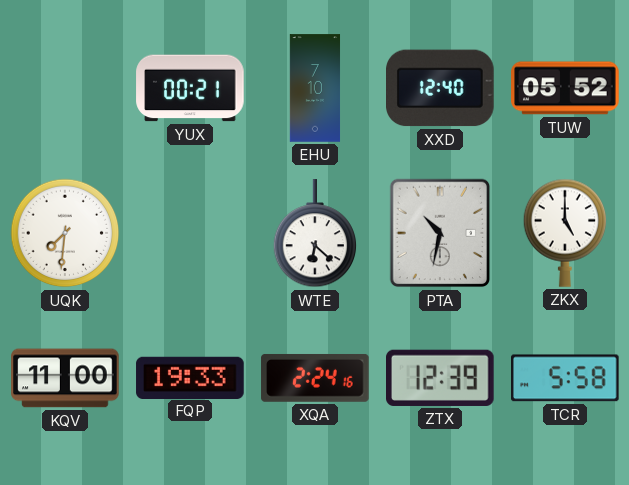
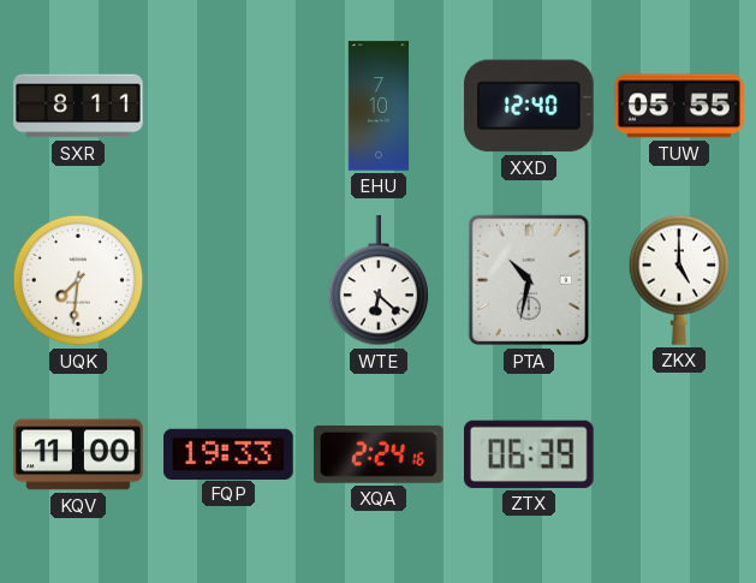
SXR: none -> 8:11
YUX: 00:21 -> none
TUW: 05:52 -> 05:55
ZTX: 12:39 -> 06:39
TCR: 5:58 -> none
